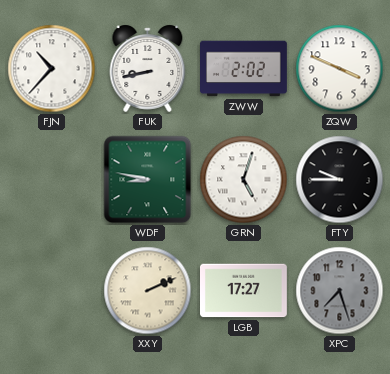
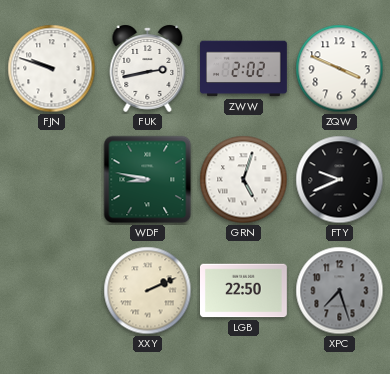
FJN: 10:37 -> 9:48
FUK: 8:43 -> 2:43
FTY: 9:45 -> 9:41
LGB: 17:27 -> 22:50
